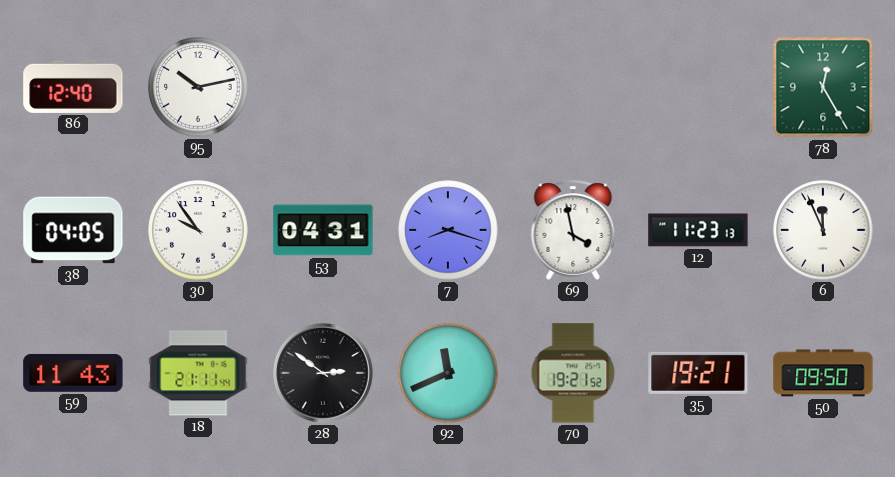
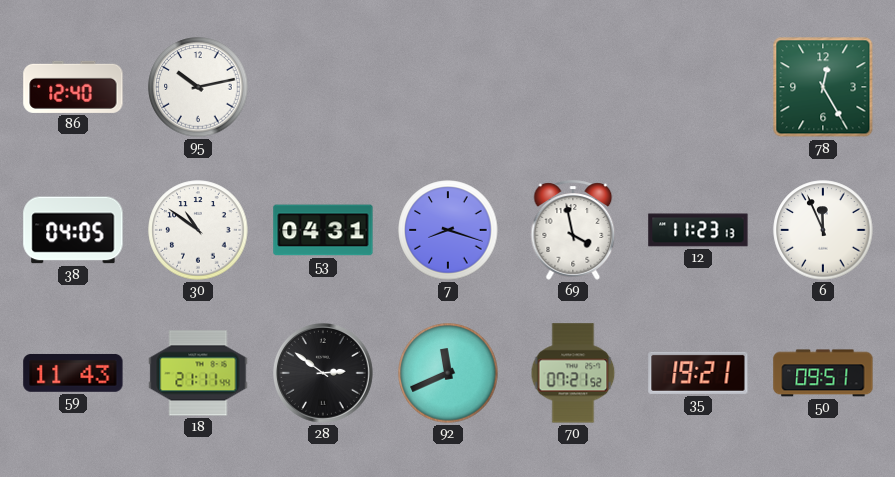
30: 9:54 -> 10:51
70: 19:21 -> 07:21
50: 09:50 -> 09:51
